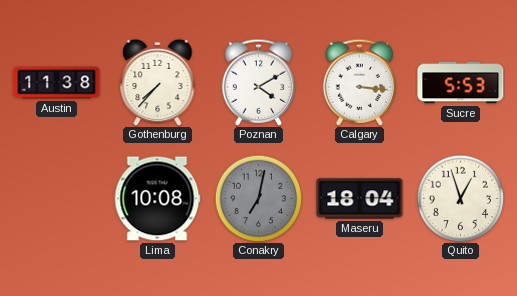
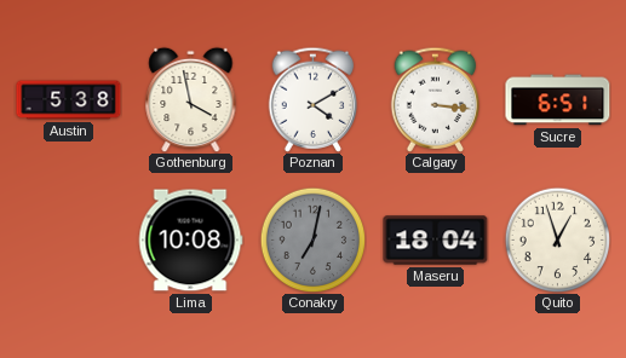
Austin: 11:38 -> 5:38
Gothenburg: 7:37 -> 3:58
Sucre: 5:53 -> 6:51
